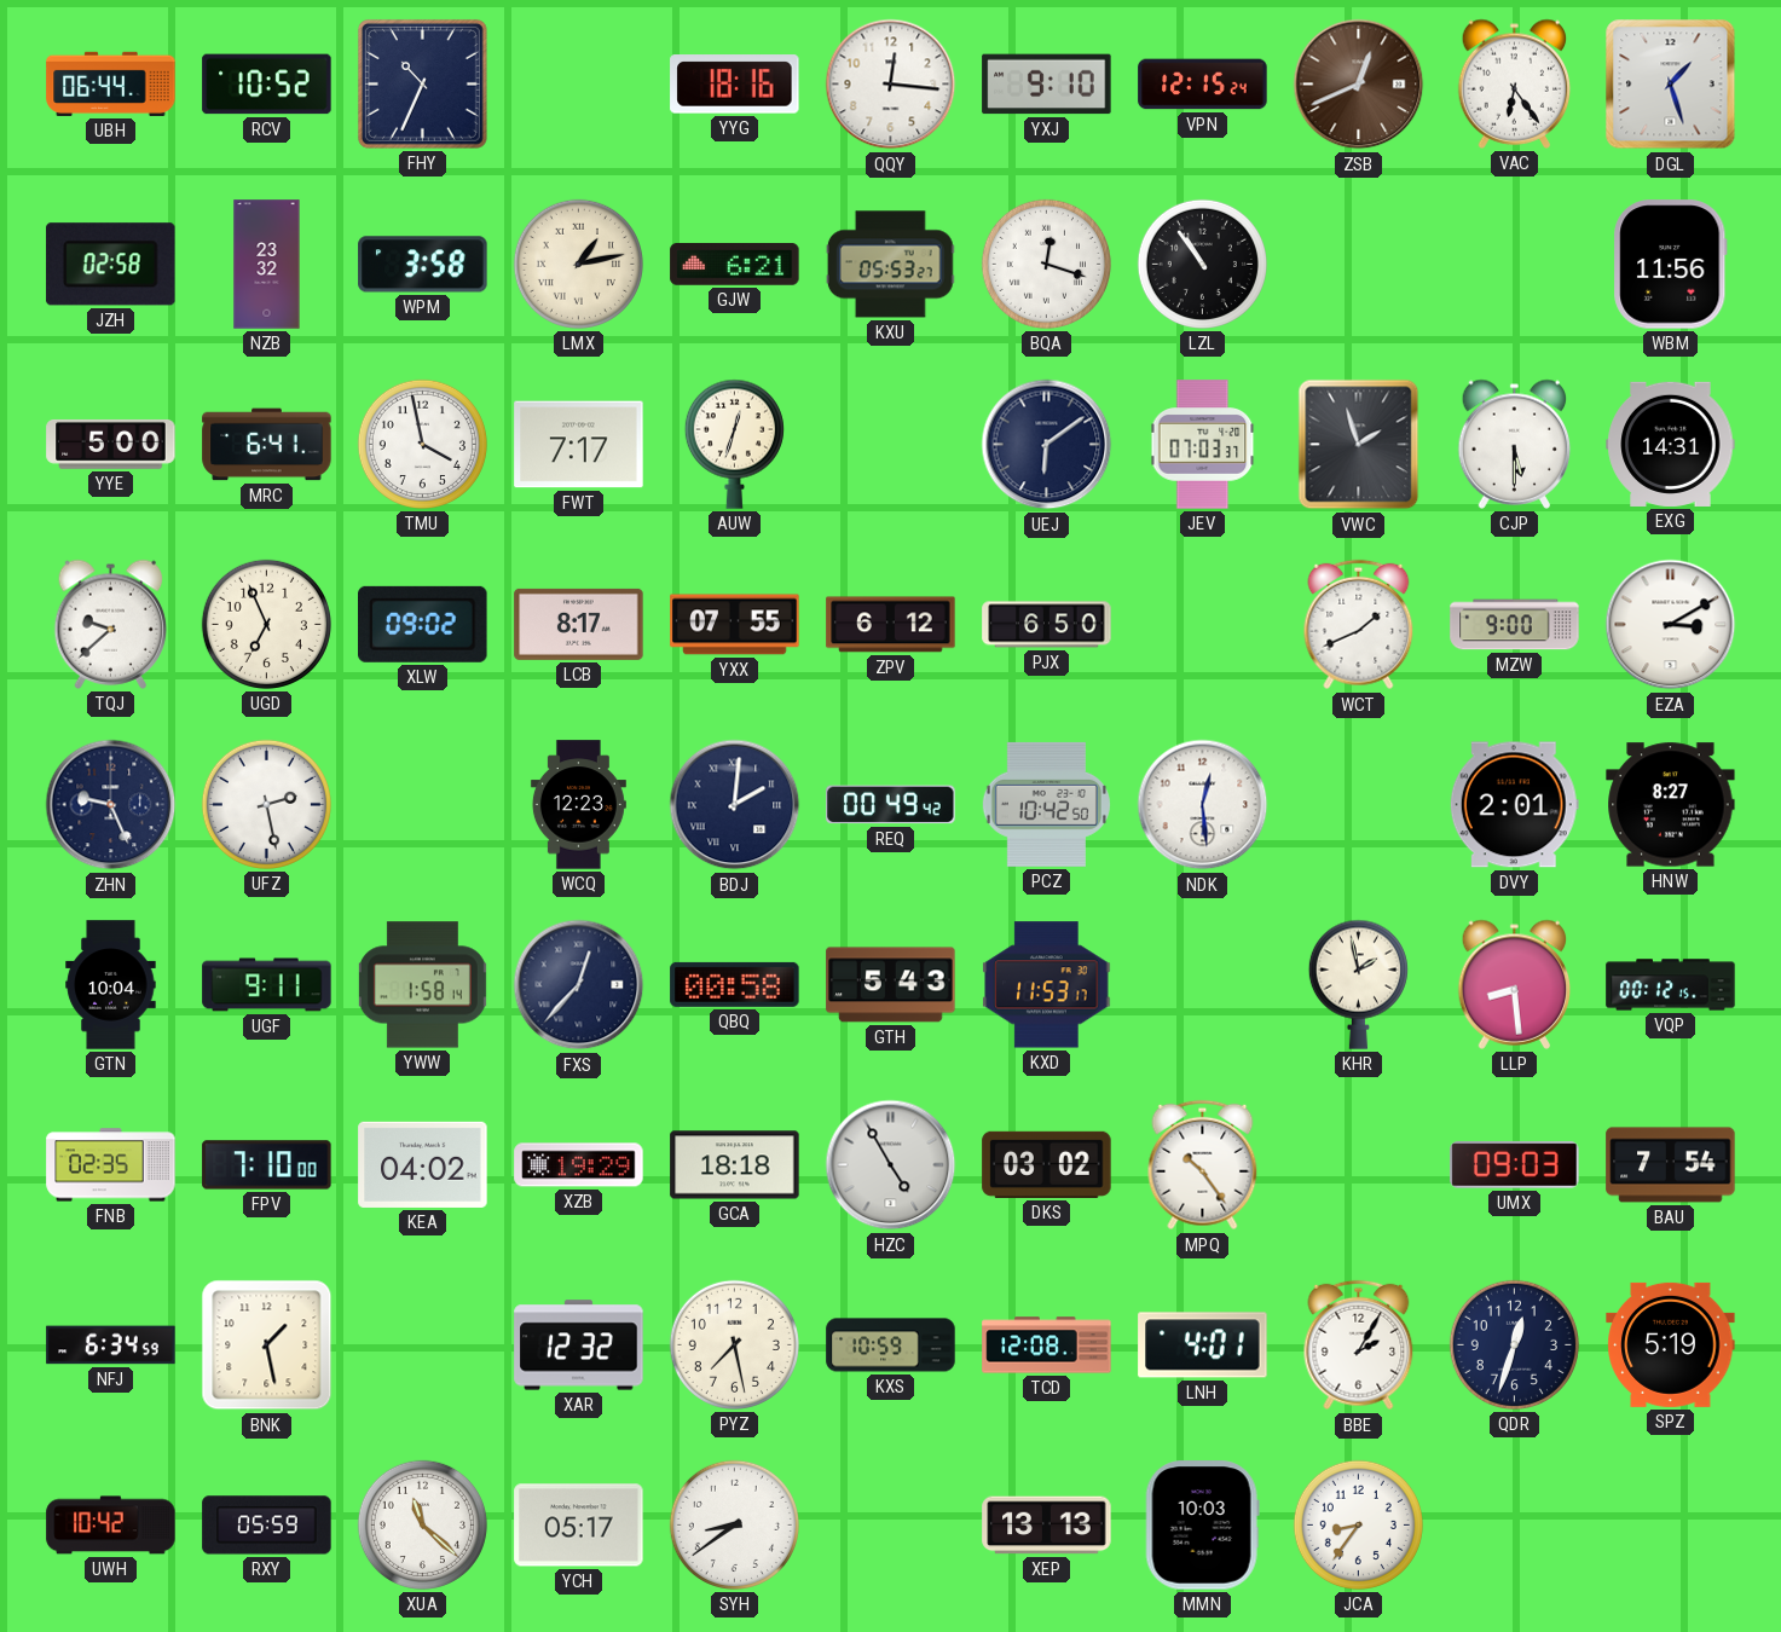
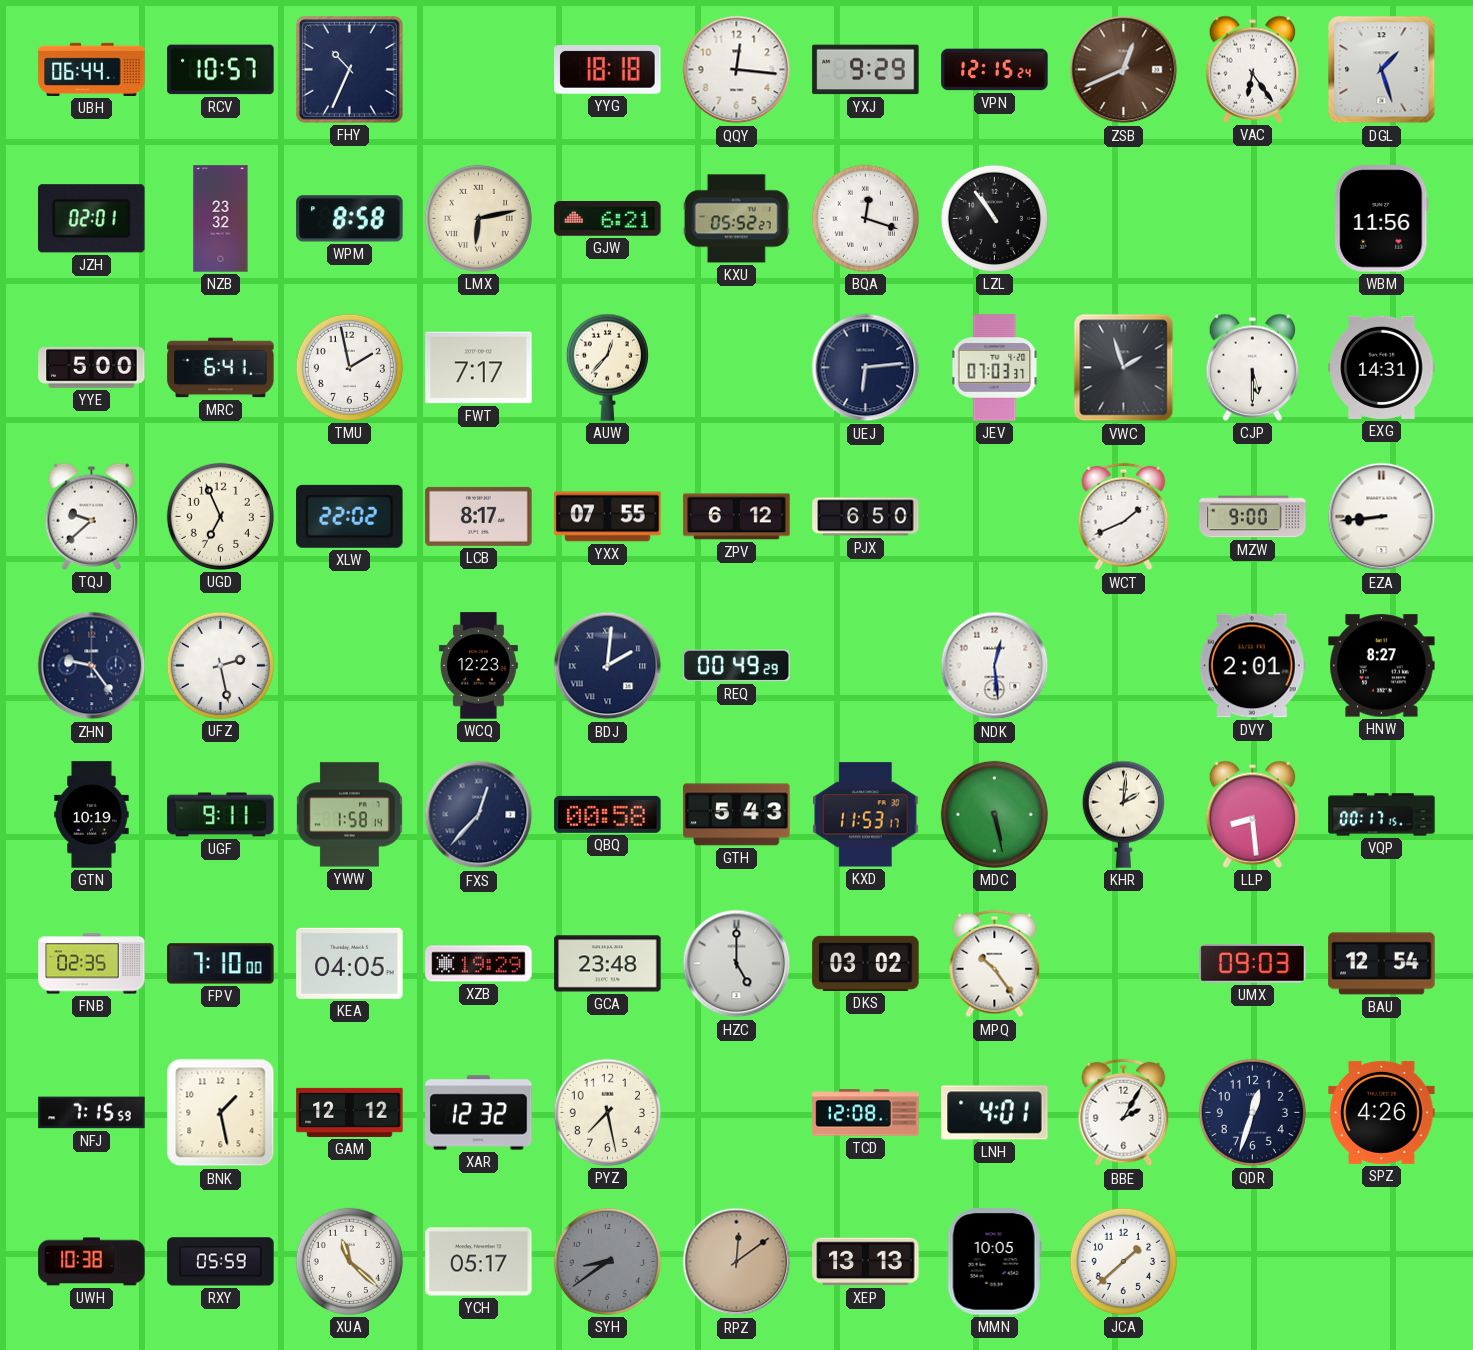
RCV: 10:52 -> 10:57
YYG: 18:16 -> 18:18
YXJ: 9:10 -> 9:29
JZH: 02:58 -> 02:01
WPM: 3:58 -> 8:58
LMX: 1:13 -> 6:13
KXU: 05:53 -> 05:52
TMU: 3:58 -> 1:58
AUW: 12:33 -> 12:37
UEJ: 6:09 -> 6:14
XLW: 09:02 -> 22:02
EZA: 3:10 -> 8:44
ZHN: 9:26 -> 9:24
REQ: 00:49:42 -> 00:49:29
PCZ: 10:42 -> none
GTN: 10:04 -> 10:19
MDC: none -> 5:28
KHR: 1:58 -> 2:01
VQP: 00:12 -> 00:17
KEA: 04:02 -> 04:05
GCA: 18:18 -> 23:48
HZC: 4:55 -> 5:00
BAU: 7:54 -> 12:54
NFJ: 6:34 -> 7:15
GAM: none -> 12:12
KXS: 10:59 -> none
SPZ: 5:19 -> 4:26
UWH: 10:42 -> 10:38
SYH dial: white -> grey
RPZ: none -> 12:09
MMN: 10:03 -> 10:05
JCA: 8:36 -> 1:38
